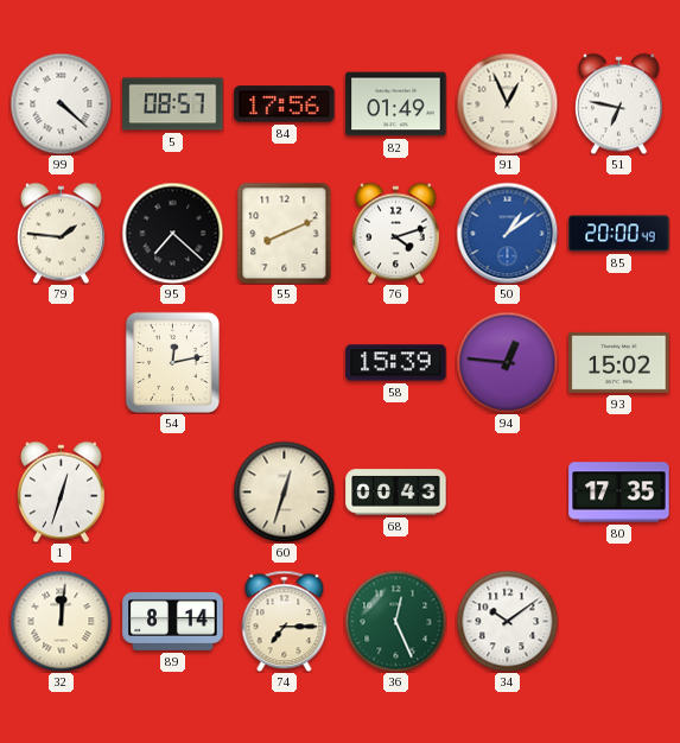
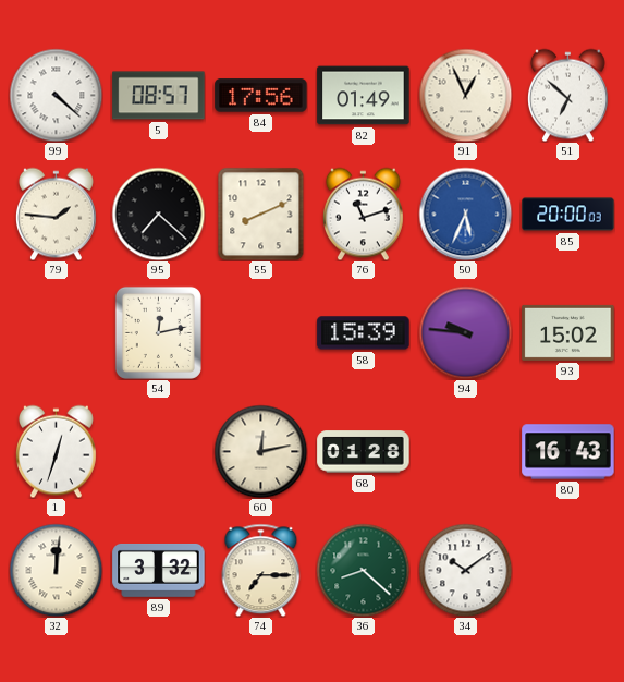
51: 6:47 -> 6:52
76: 4:12 -> 11:12
50: 1:09 -> 5:34
85: 20:00:49 -> 20:00:03
94: 12:46 -> 9:46
60: 12:33 -> 12:13
68: 00:43 -> 01:28
80: 17:35 -> 16:43
89: 8:14 -> 3:32
36: 12:26 -> 8:22
